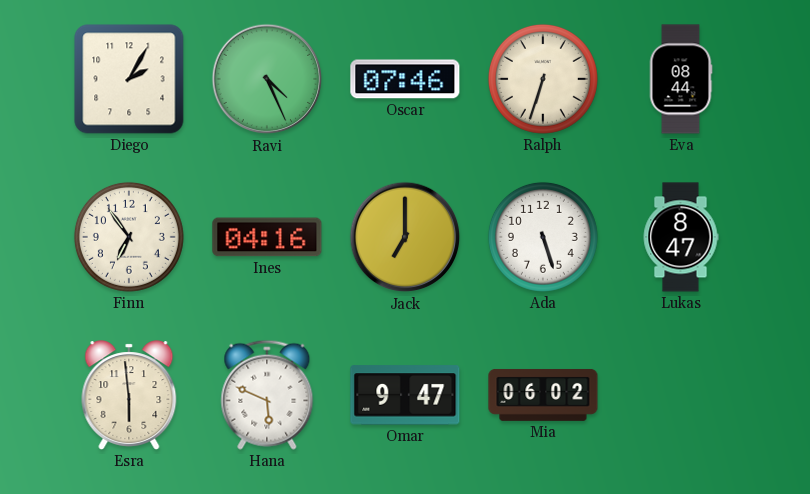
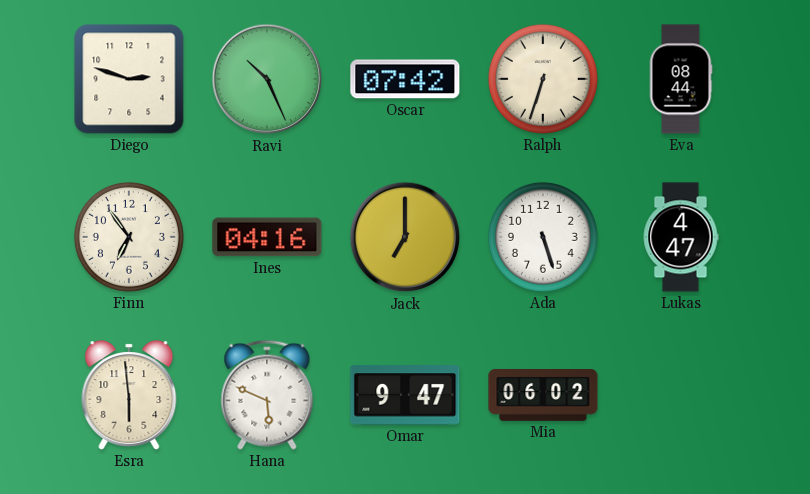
Diego: 2:05 -> 2:48
Ravi: 4:26 -> 10:26
Oscar: 07:46 -> 07:42
Lukas: 8:47 -> 4:47
